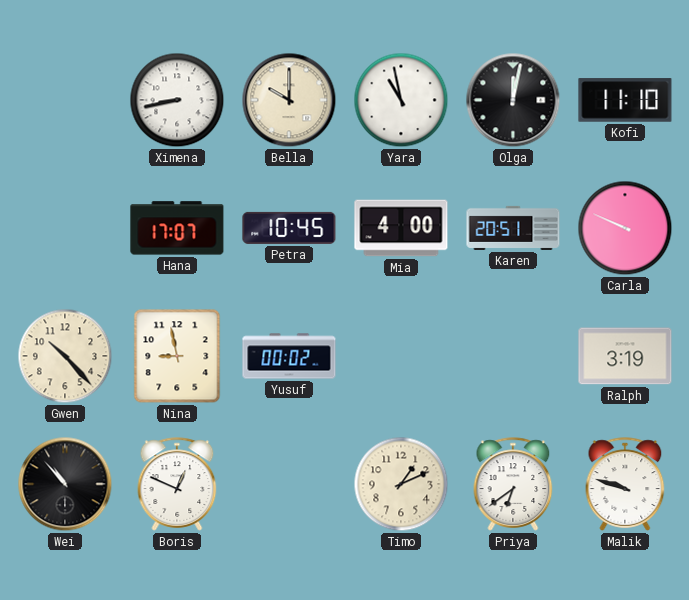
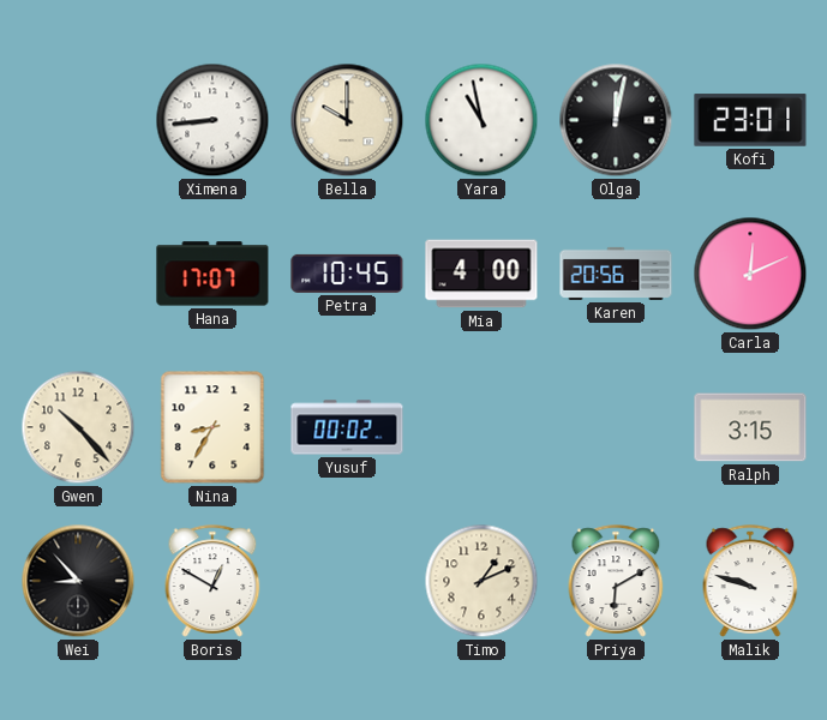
Ximena: 8:43 -> 8:44
Kofi: 11:10 -> 23:01
Karen: 20:51 -> 20:56
Carla: 9:49 -> 12:11
Nina: 8:58 -> 8:35
Ralph: 3:19 -> 3:15
Wei: 10:53 -> 8:53
Boris: 12:49 -> 12:50
Priya: 6:39 -> 6:10
